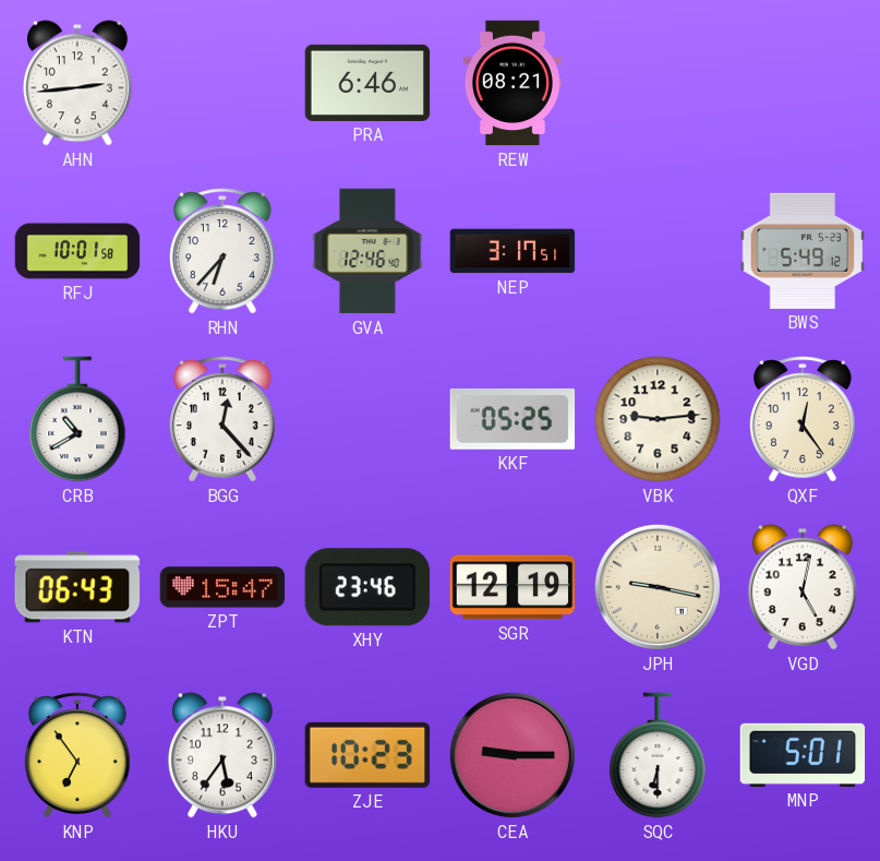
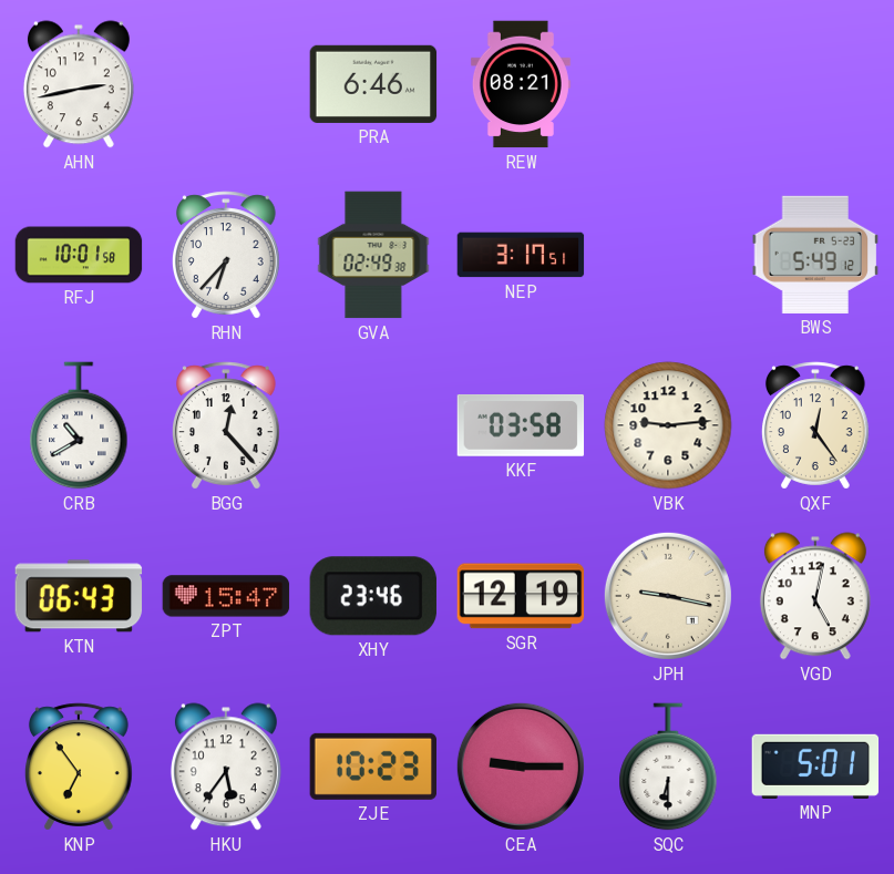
AHN: 2:44 -> 2:43
GVA: 12:46 -> 02:49
KKF: 05:25 -> 03:58
